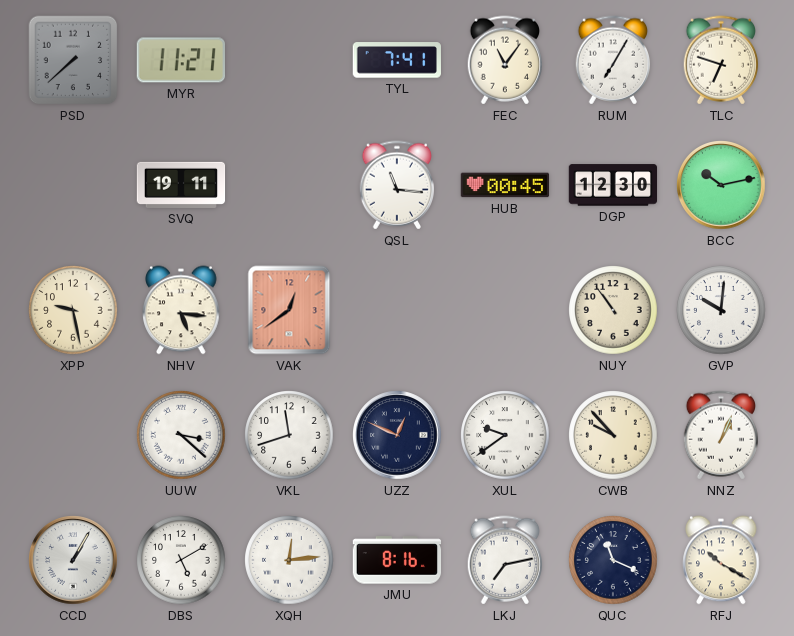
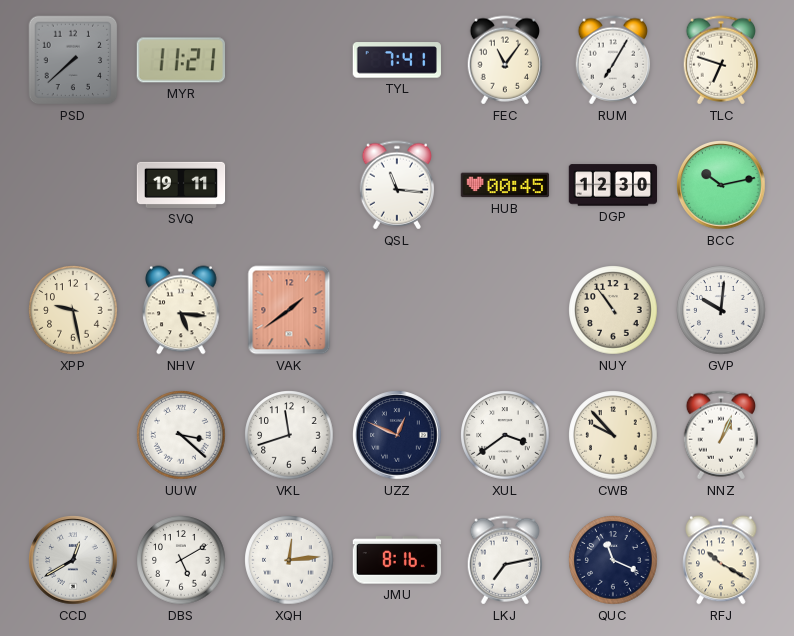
VAK: 12:39 -> 1:39
XUL: 9:39 -> 3:39
CCD: 1:05 -> 12:40
